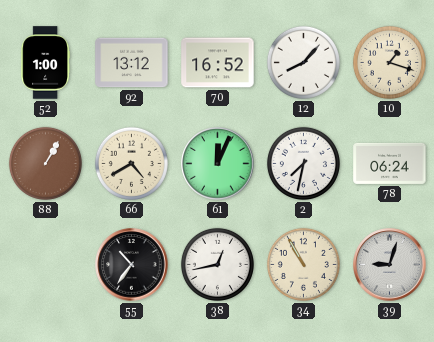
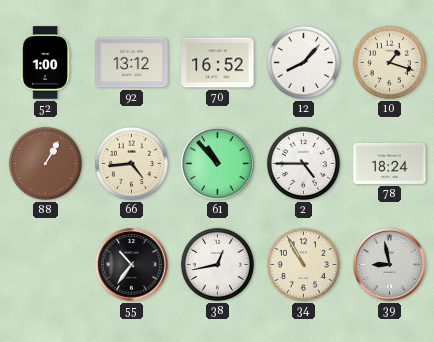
66: 4:40 -> 4:44
61: 12:04 -> 10:53
2: 7:32 -> 4:45
78: 06:24 -> 18:24
39: 9:03 -> 8:58
